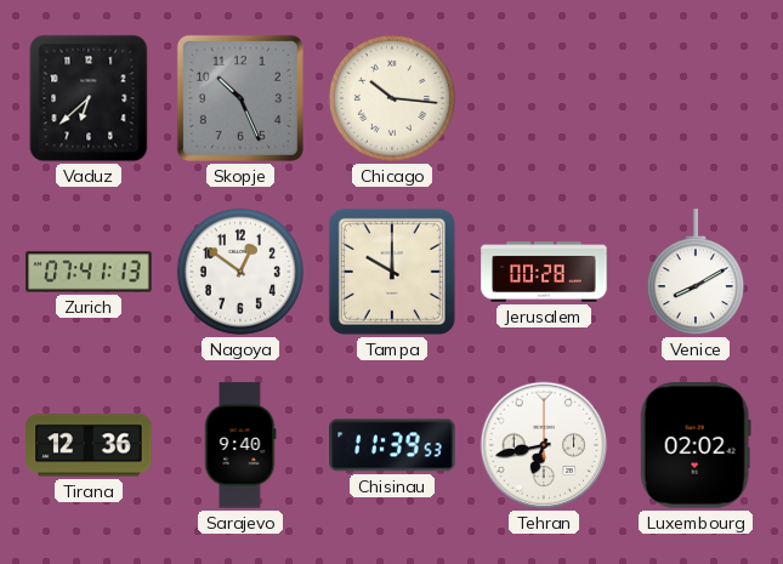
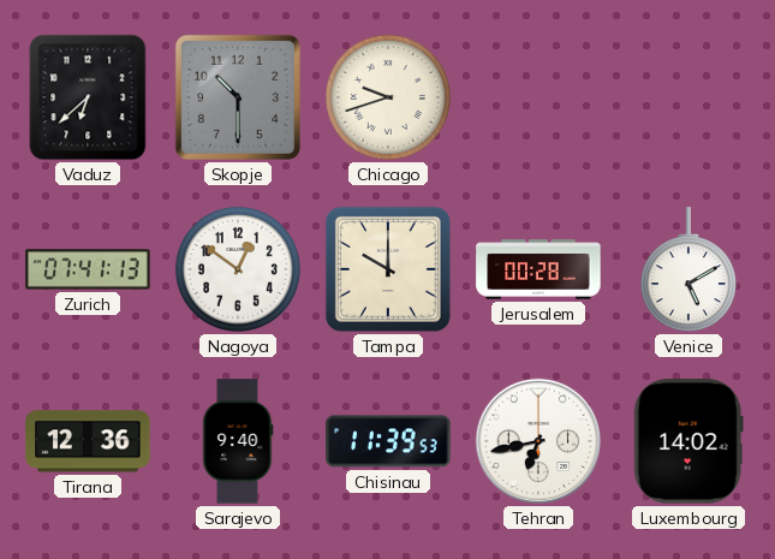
Skopje: 10:26 -> 10:30
Chicago: 10:16 -> 9:42
Venice: 8:10 -> 5:10
Luxembourg: 02:02 -> 14:02
